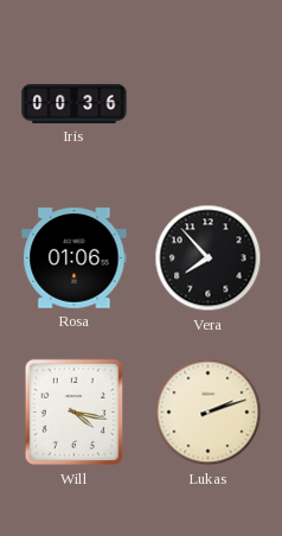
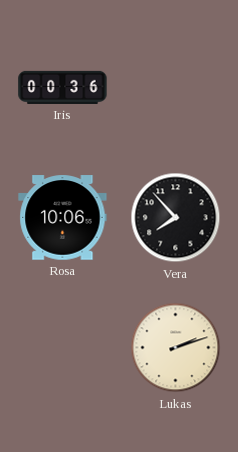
Rosa: 01:06 -> 10:06
Will: 4:17 -> none
